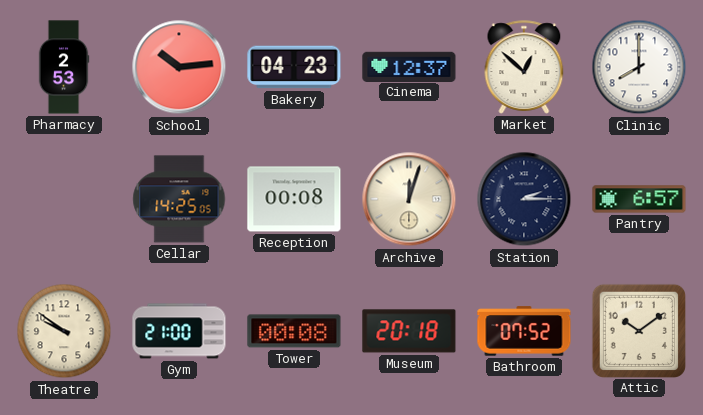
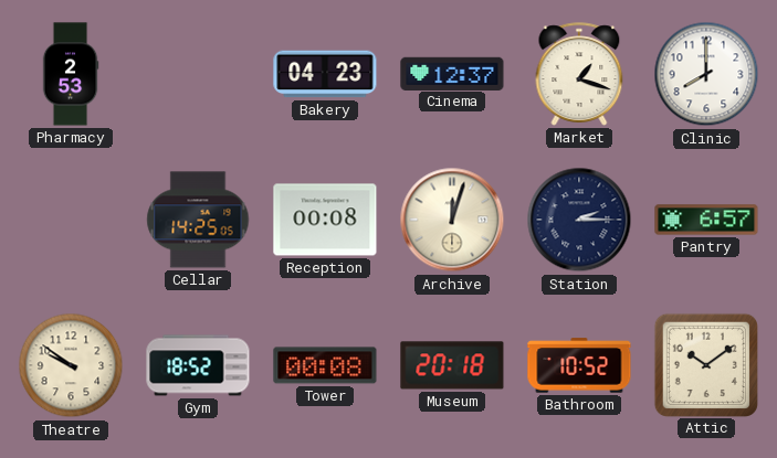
School: 10:14 -> none
Market: 12:52 -> 1:18
Gym: 21:00 -> 18:52
Bathroom: 07:52 -> 10:52
